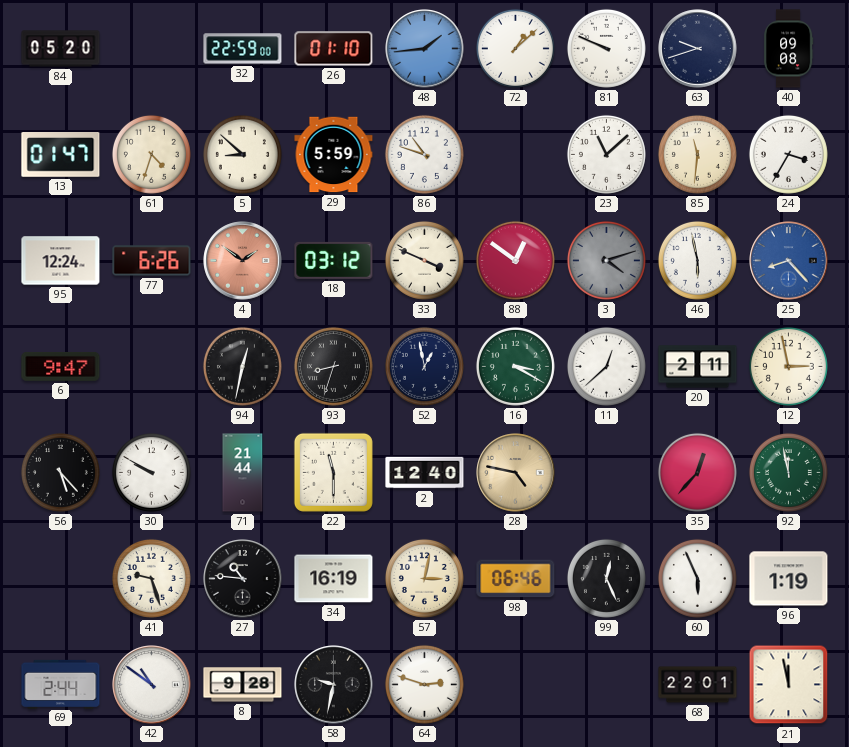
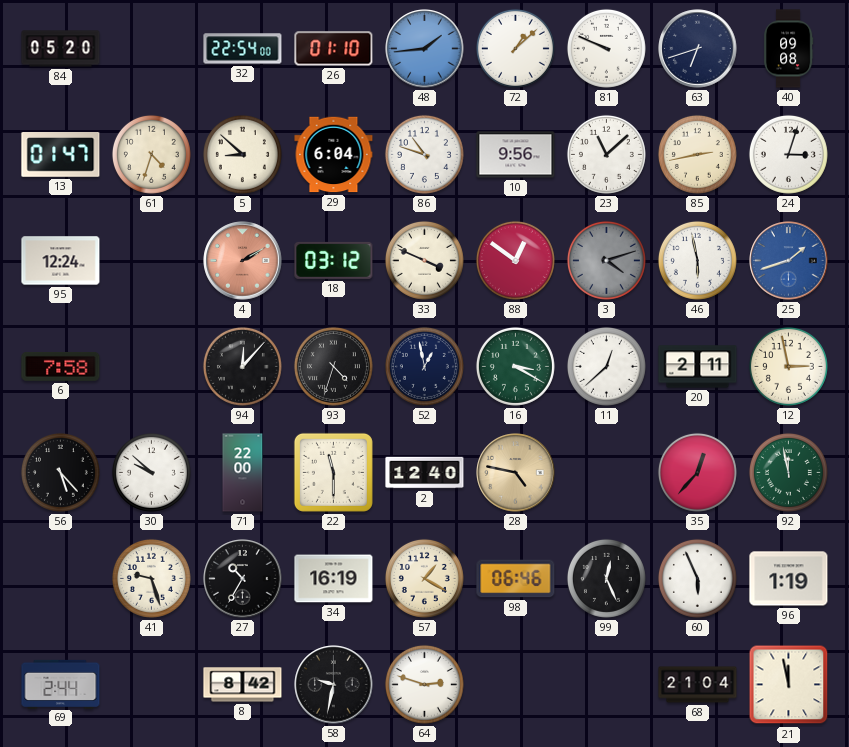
32: 22:59 -> 22:54
63: 9:42 -> 6:42
29: 5:59 -> 6:04
10: none -> 9:56
85: 11:31 -> 2:43
24: 3:35 -> 3:03
77: 6:26 -> none
4: 1:51 -> 2:10
25: 8:23 -> 1:42
6: 9:47 -> 7:58
94: 12:32 -> 12:07
93: 8:33 -> 4:33
30: 9:50 -> 9:52
71: 21:44 -> 22:00
27: 10:46 -> 10:35
57: 3:02 -> 1:20
42: 10:51 -> none
8: 9:28 -> 8:42
68: 22:01 -> 21:04
